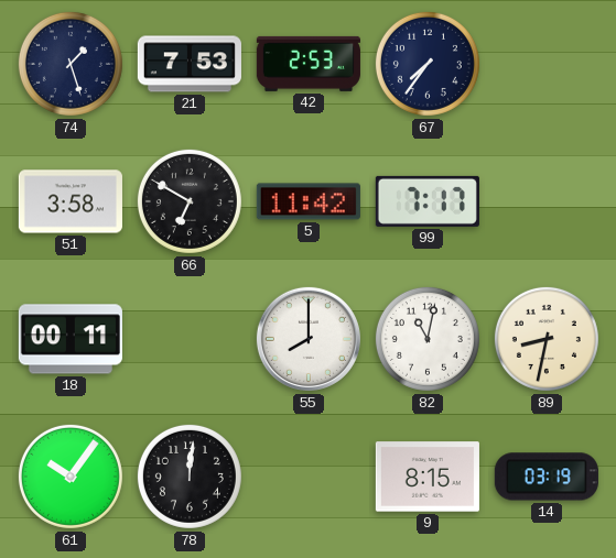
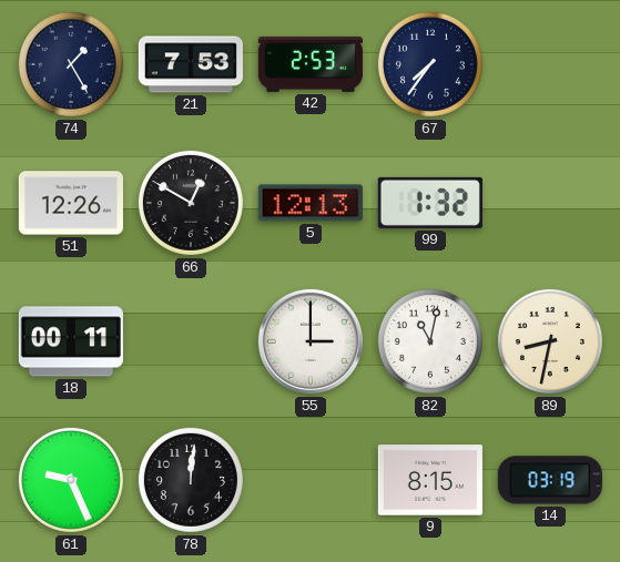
74: 1:27 -> 1:25
51: 3:58 -> 12:26
66: 6:50 -> 12:50
5: 11:42 -> 12:13
99: 7:17 -> 1:32
55: 8:00 -> 3:00
61: 10:06 -> 9:26
